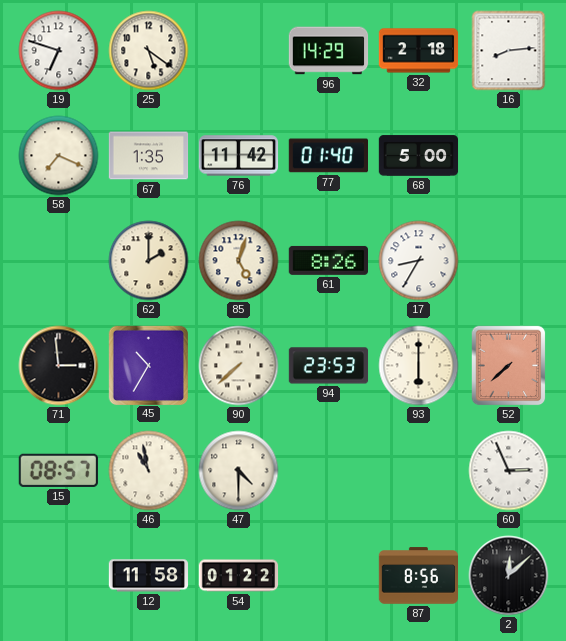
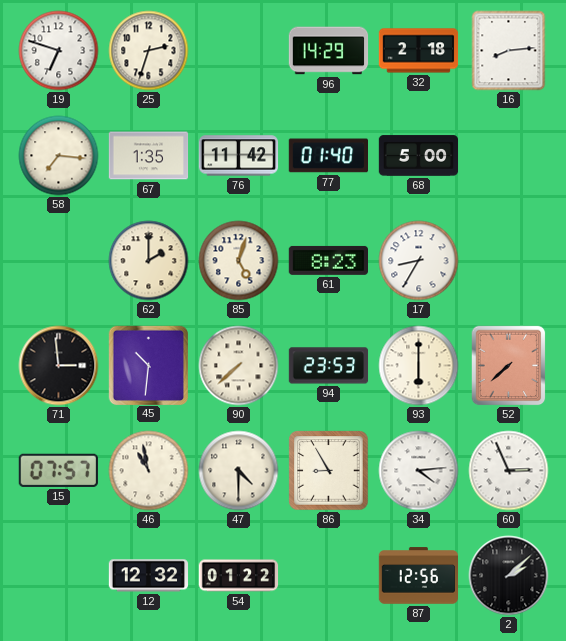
25: 5:21 -> 2:33
58: 7:19 -> 7:16
61: 8:26 -> 8:23
45: 10:35 -> 10:31
15: 08:57 -> 07:57
86: none -> 8:55
34: none -> 4:14
12: 11:58 -> 12:32
87: 8:56 -> 12:56
2: 12:08 -> 2:08
